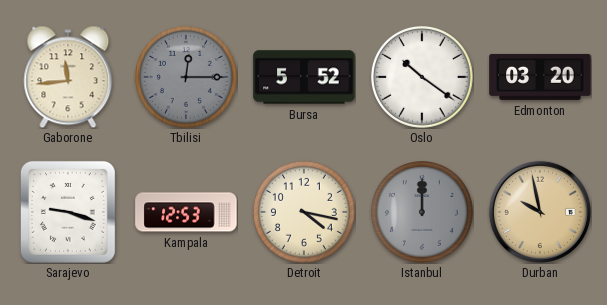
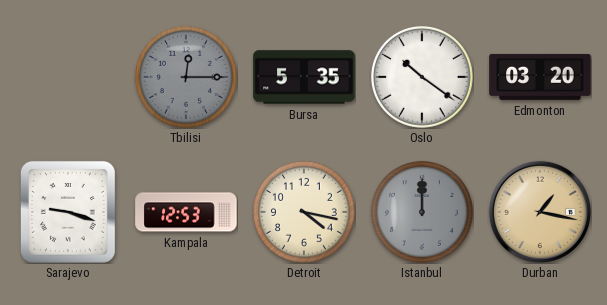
Gaborone: 11:44 -> none
Bursa: 5:52 -> 5:35
Durban: 9:58 -> 1:17
